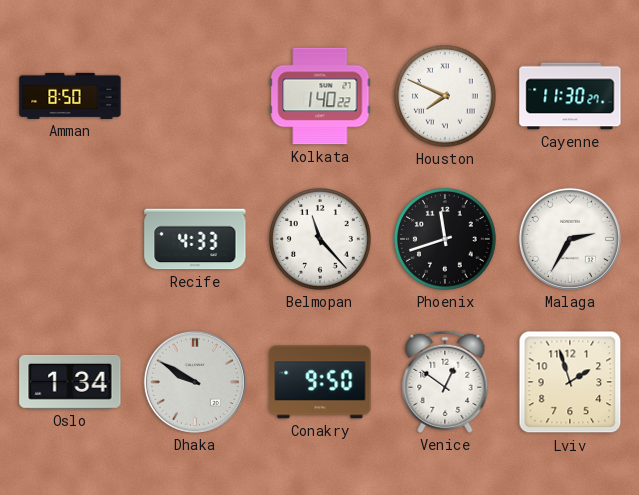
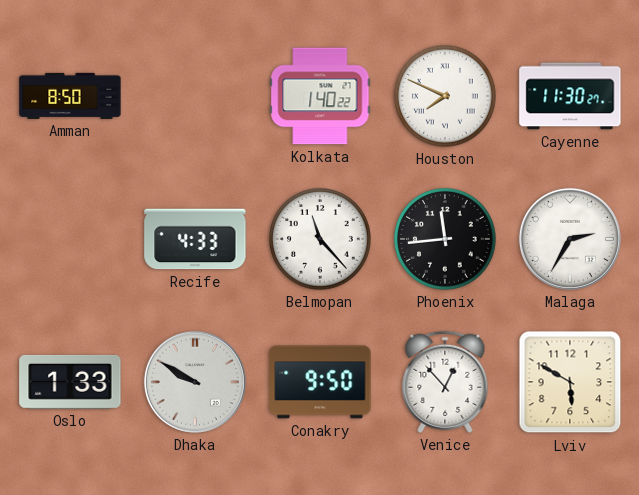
Phoenix: 11:42 -> 11:44
Oslo: 1:34 -> 1:33
Venice: 12:51 -> 12:53
Lviv: 1:57 -> 5:50
